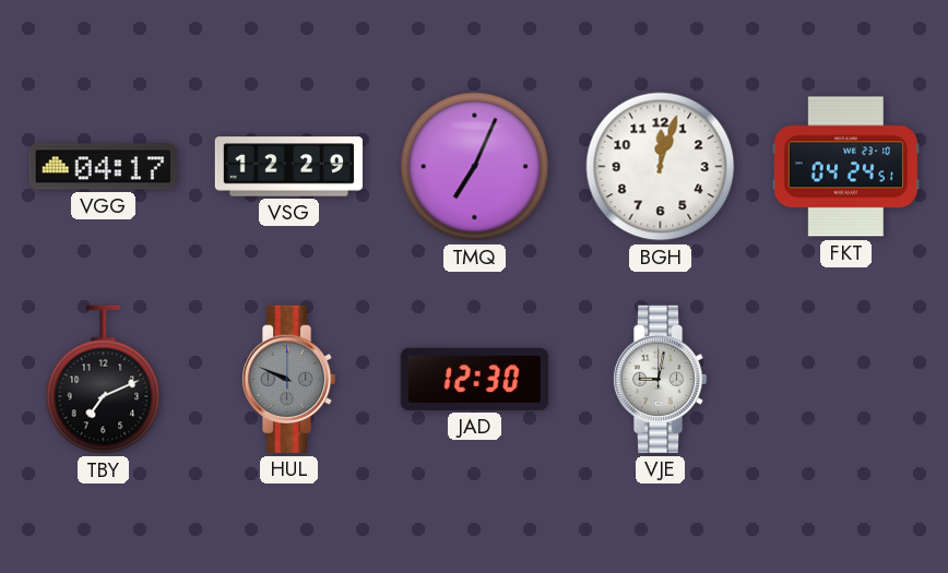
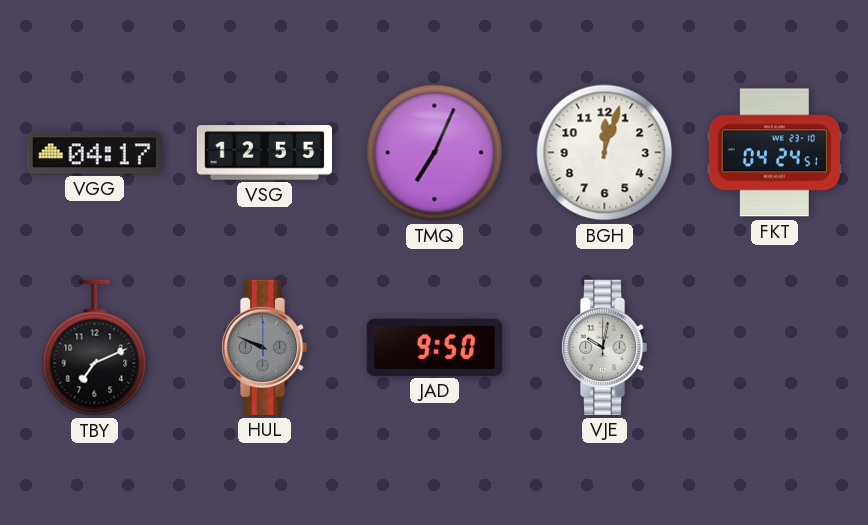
VSG: 12:29 -> 12:55
JAD: 12:30 -> 9:50
VJE: 9:02 -> 10:02
